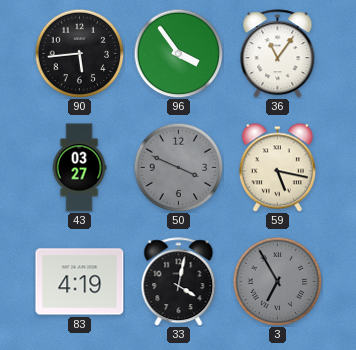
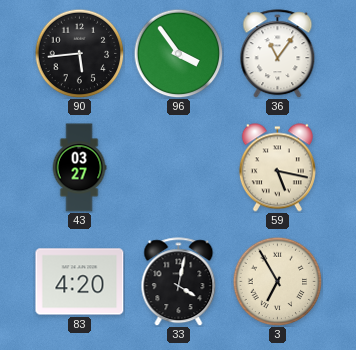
50: 3:49 -> none
83: 4:19 -> 4:20
3 dial: grey -> cream
